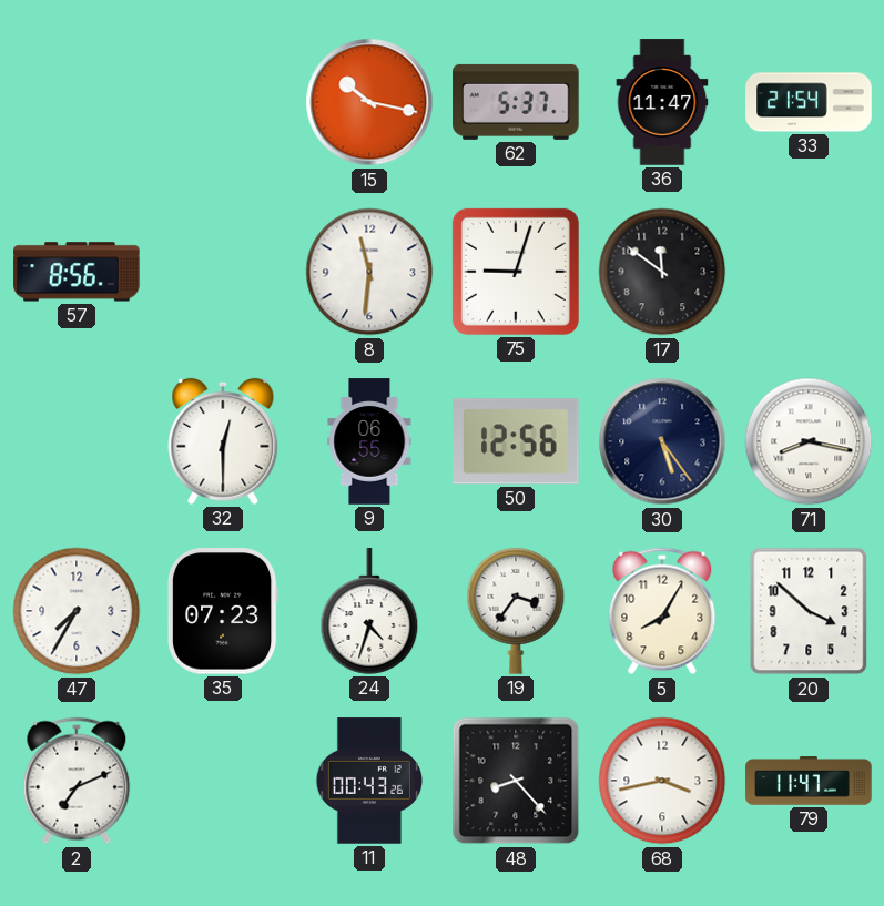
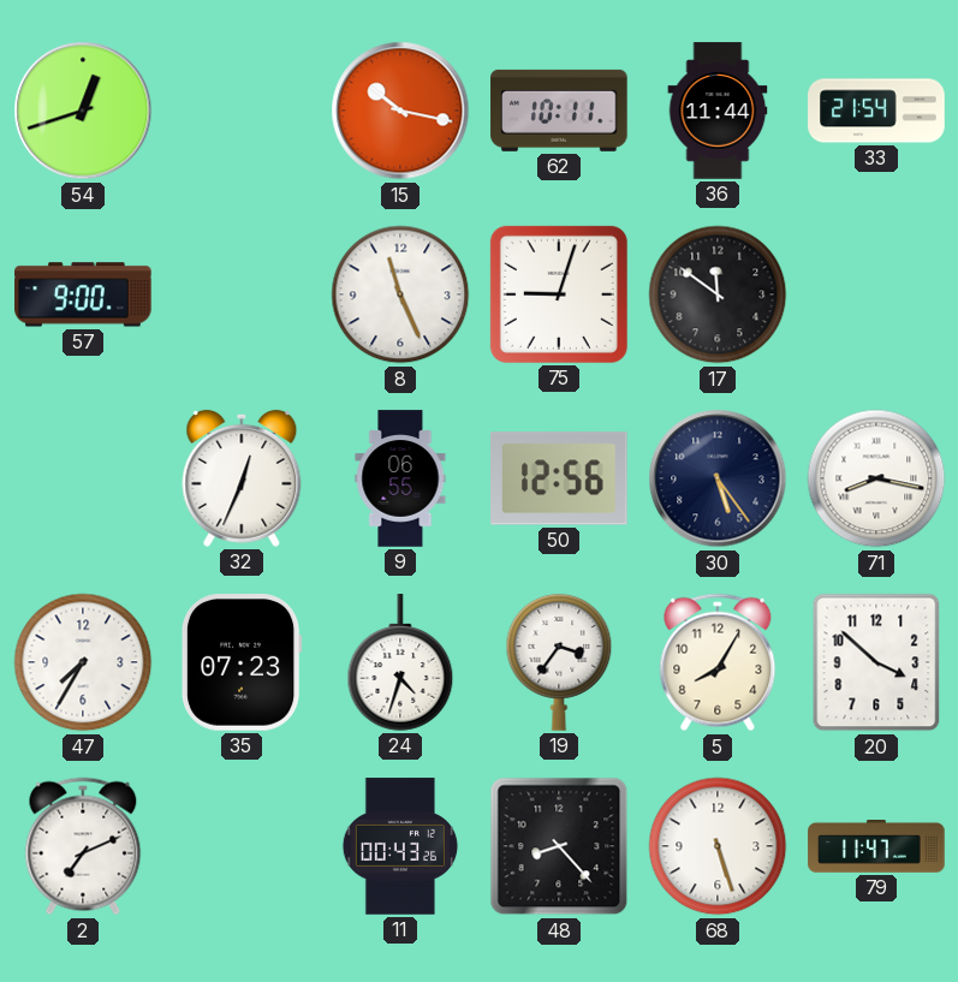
54: none -> 12:42
62: 5:37 -> 10:11
36: 11:47 -> 11:44
57: 8:56 -> 9:00
8: 11:31 -> 11:26
32: 12:30 -> 12:34
68: 3:43 -> 5:27
